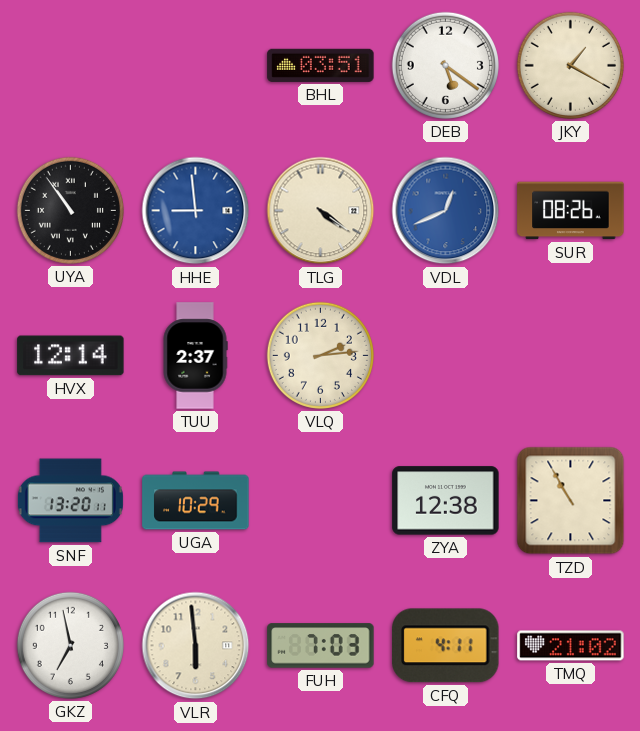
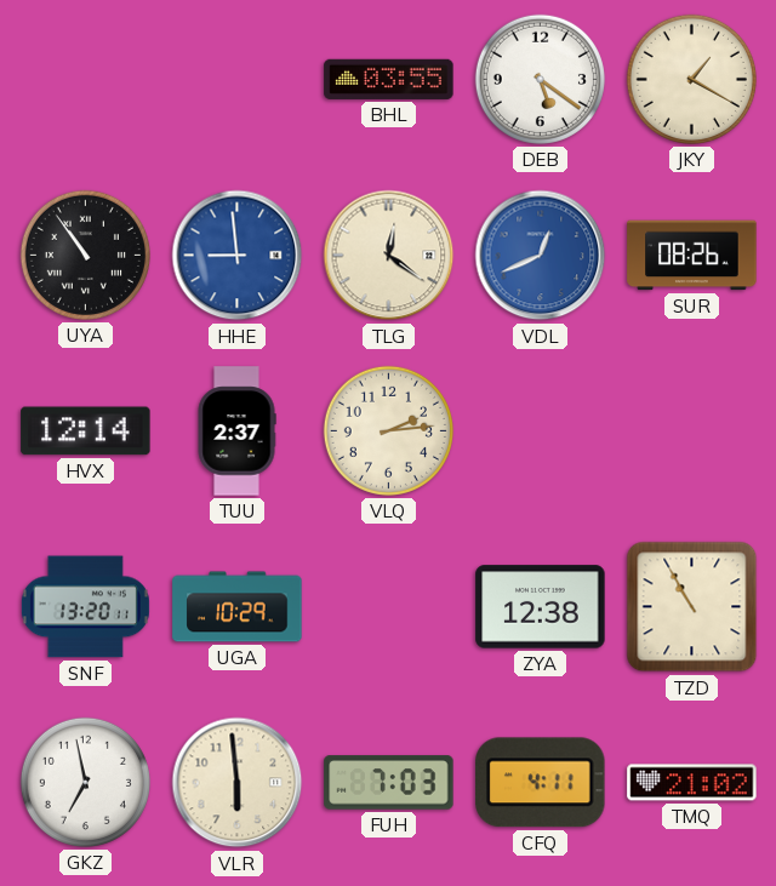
BHL: 03:51 -> 03:55
TLG: 4:21 -> 12:21
